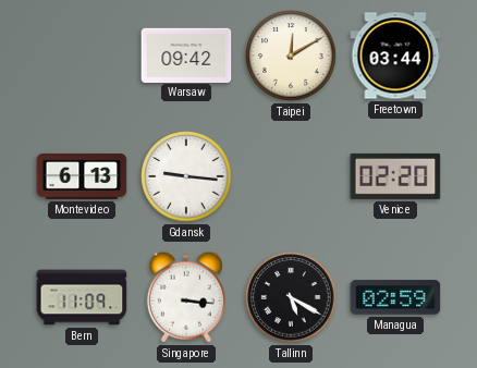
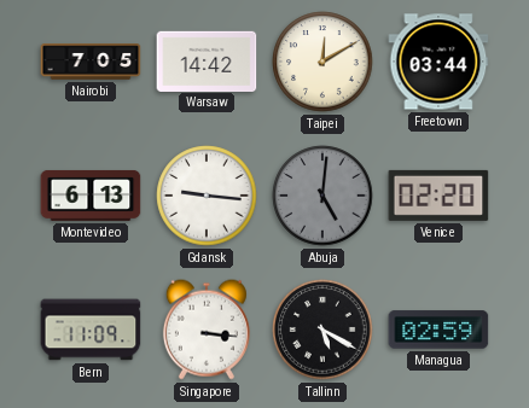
Nairobi: none -> 7:05
Warsaw: 09:42 -> 14:42
Abuja: none -> 5:01
